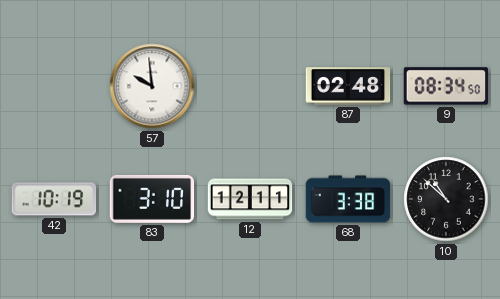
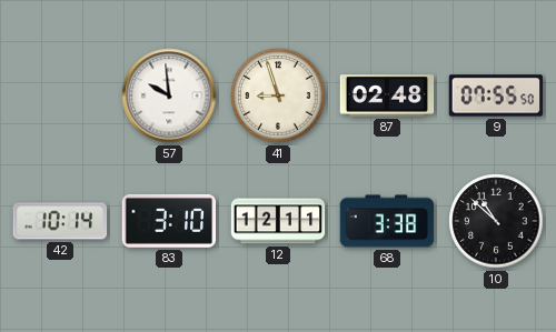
41: none -> 8:57
9: 08:34 -> 07:55
42: 10:19 -> 10:14
